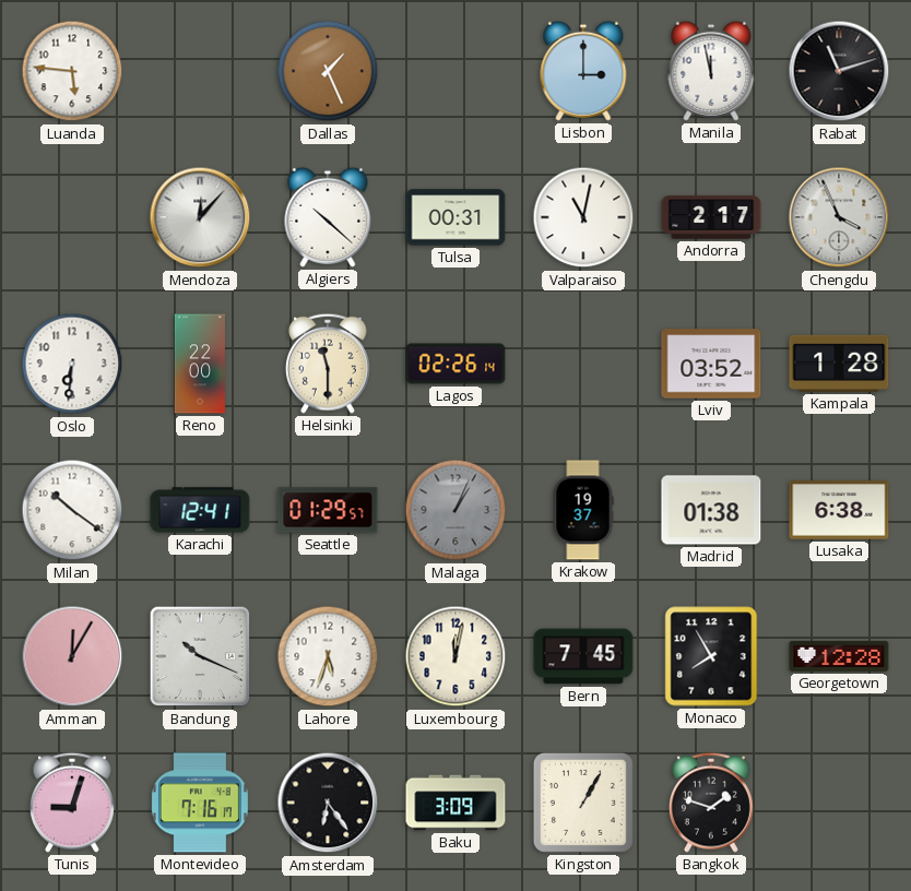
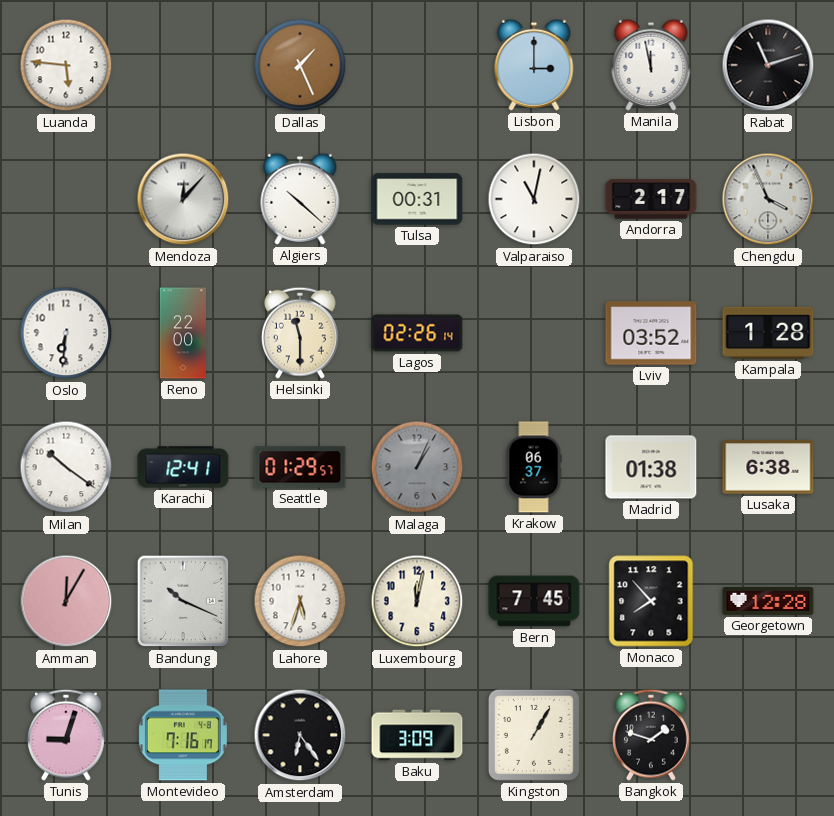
Krakow: 19:37 -> 06:37
Monaco: 7:55 -> 7:53
